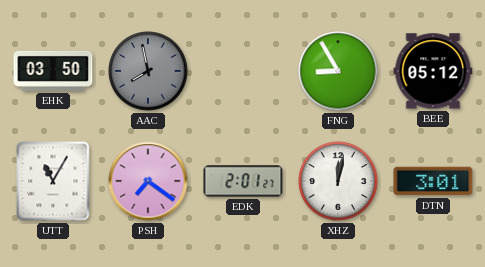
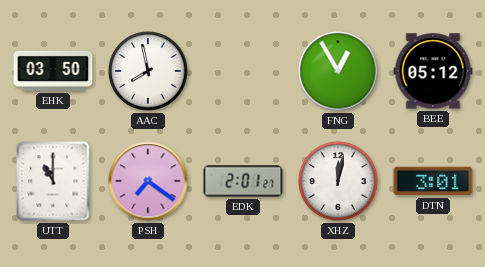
AAC dial: grey -> white
FNG: 8:55 -> 12:55
UTT: 11:05 -> 11:00
